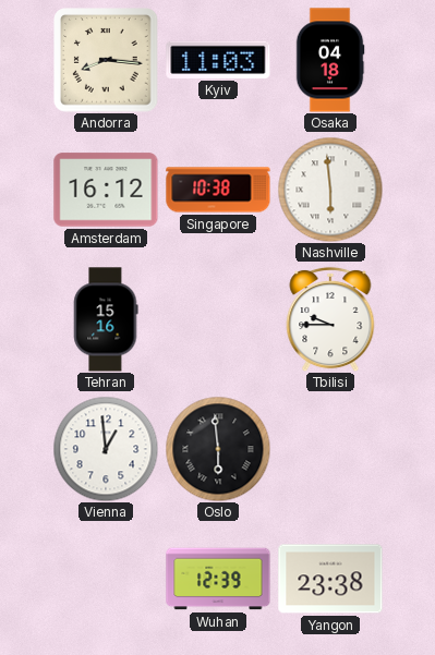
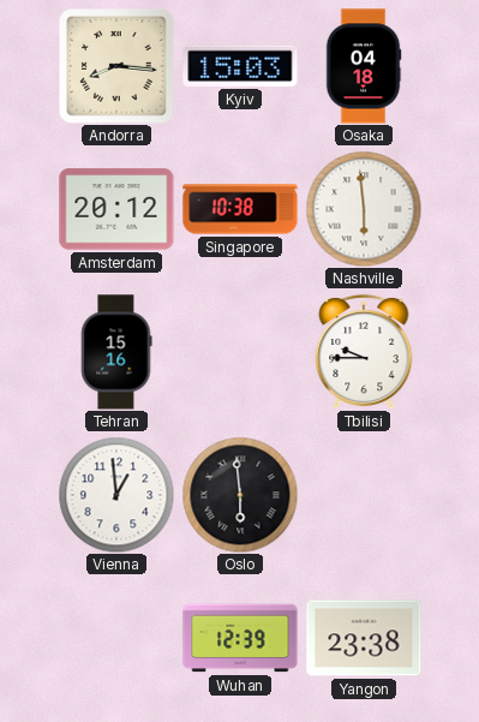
Kyiv: 11:03 -> 15:03
Amsterdam: 16:12 -> 20:12
